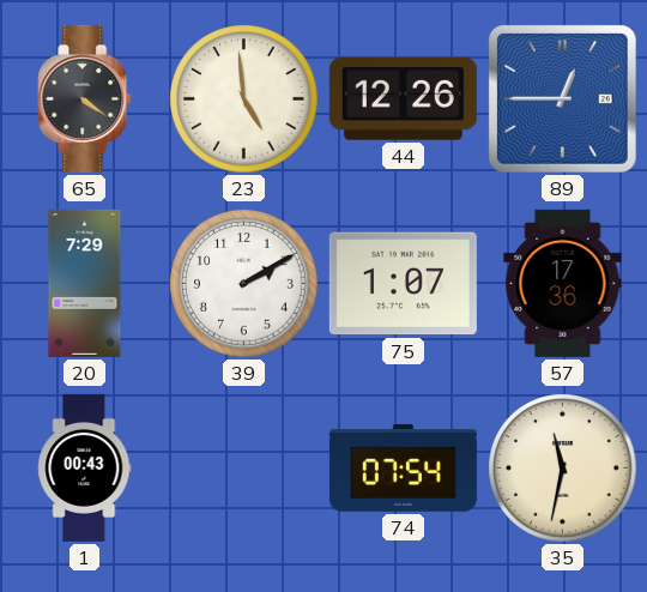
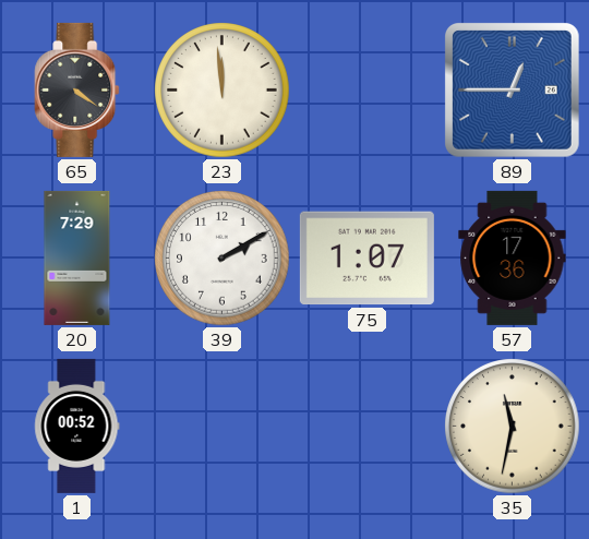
23: 4:59 -> 11:59
44: 12:26 -> none
1: 00:43 -> 00:52
74: 07:54 -> none
